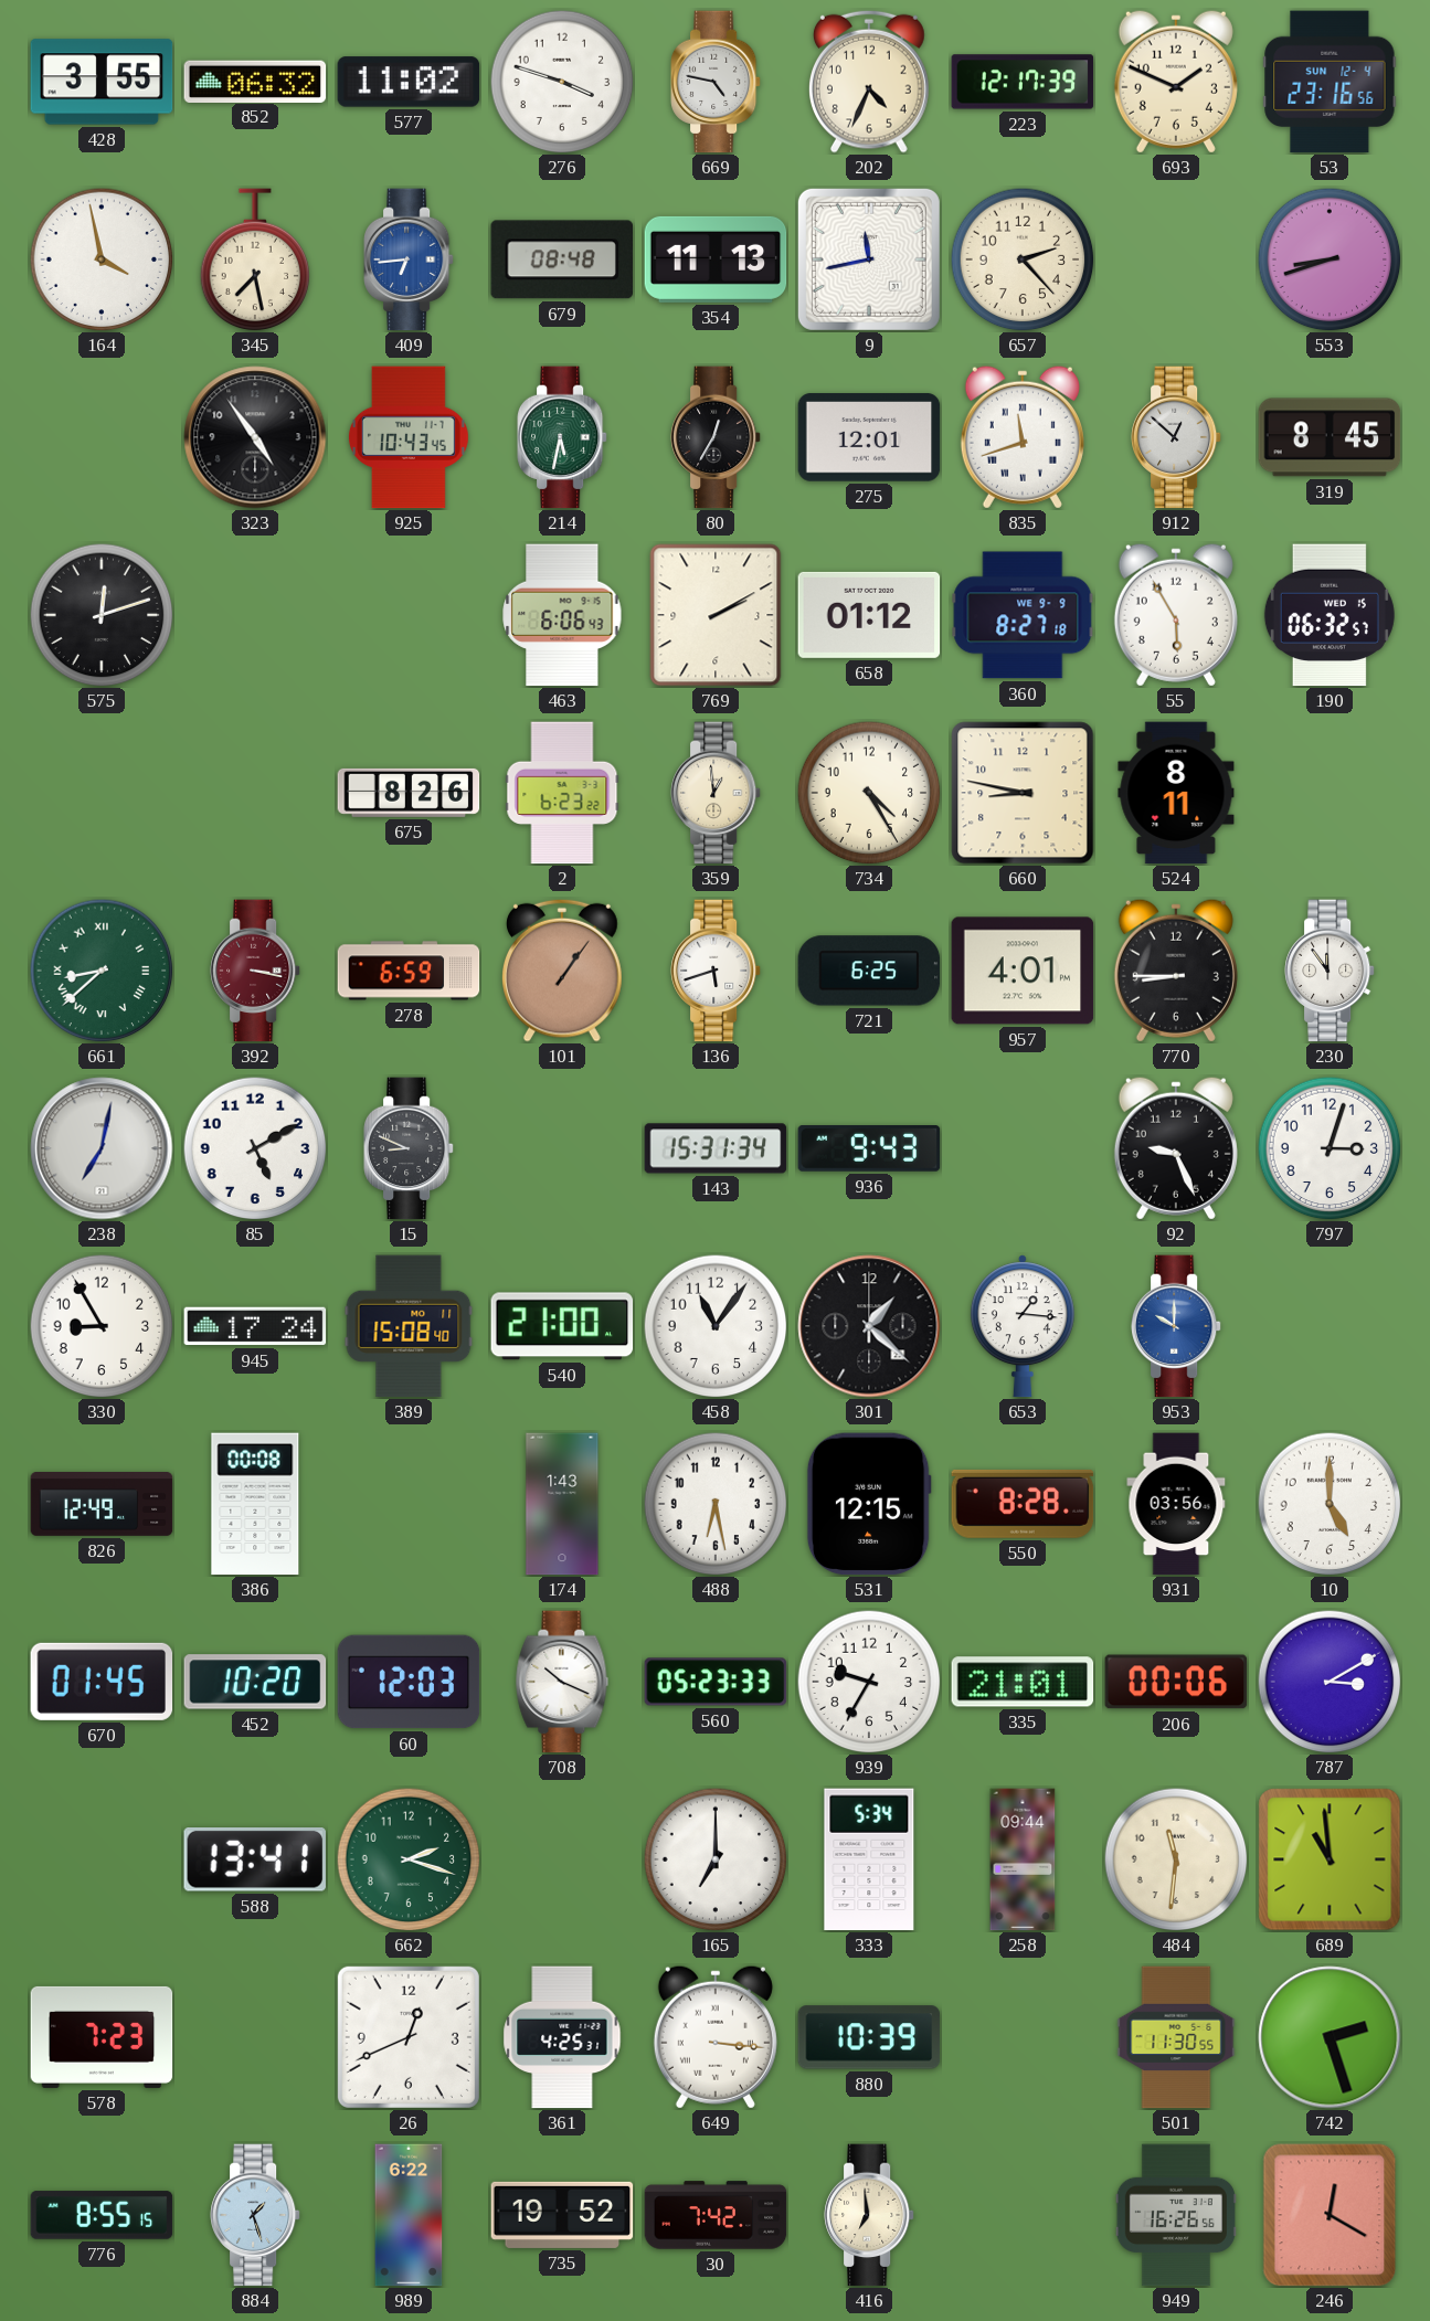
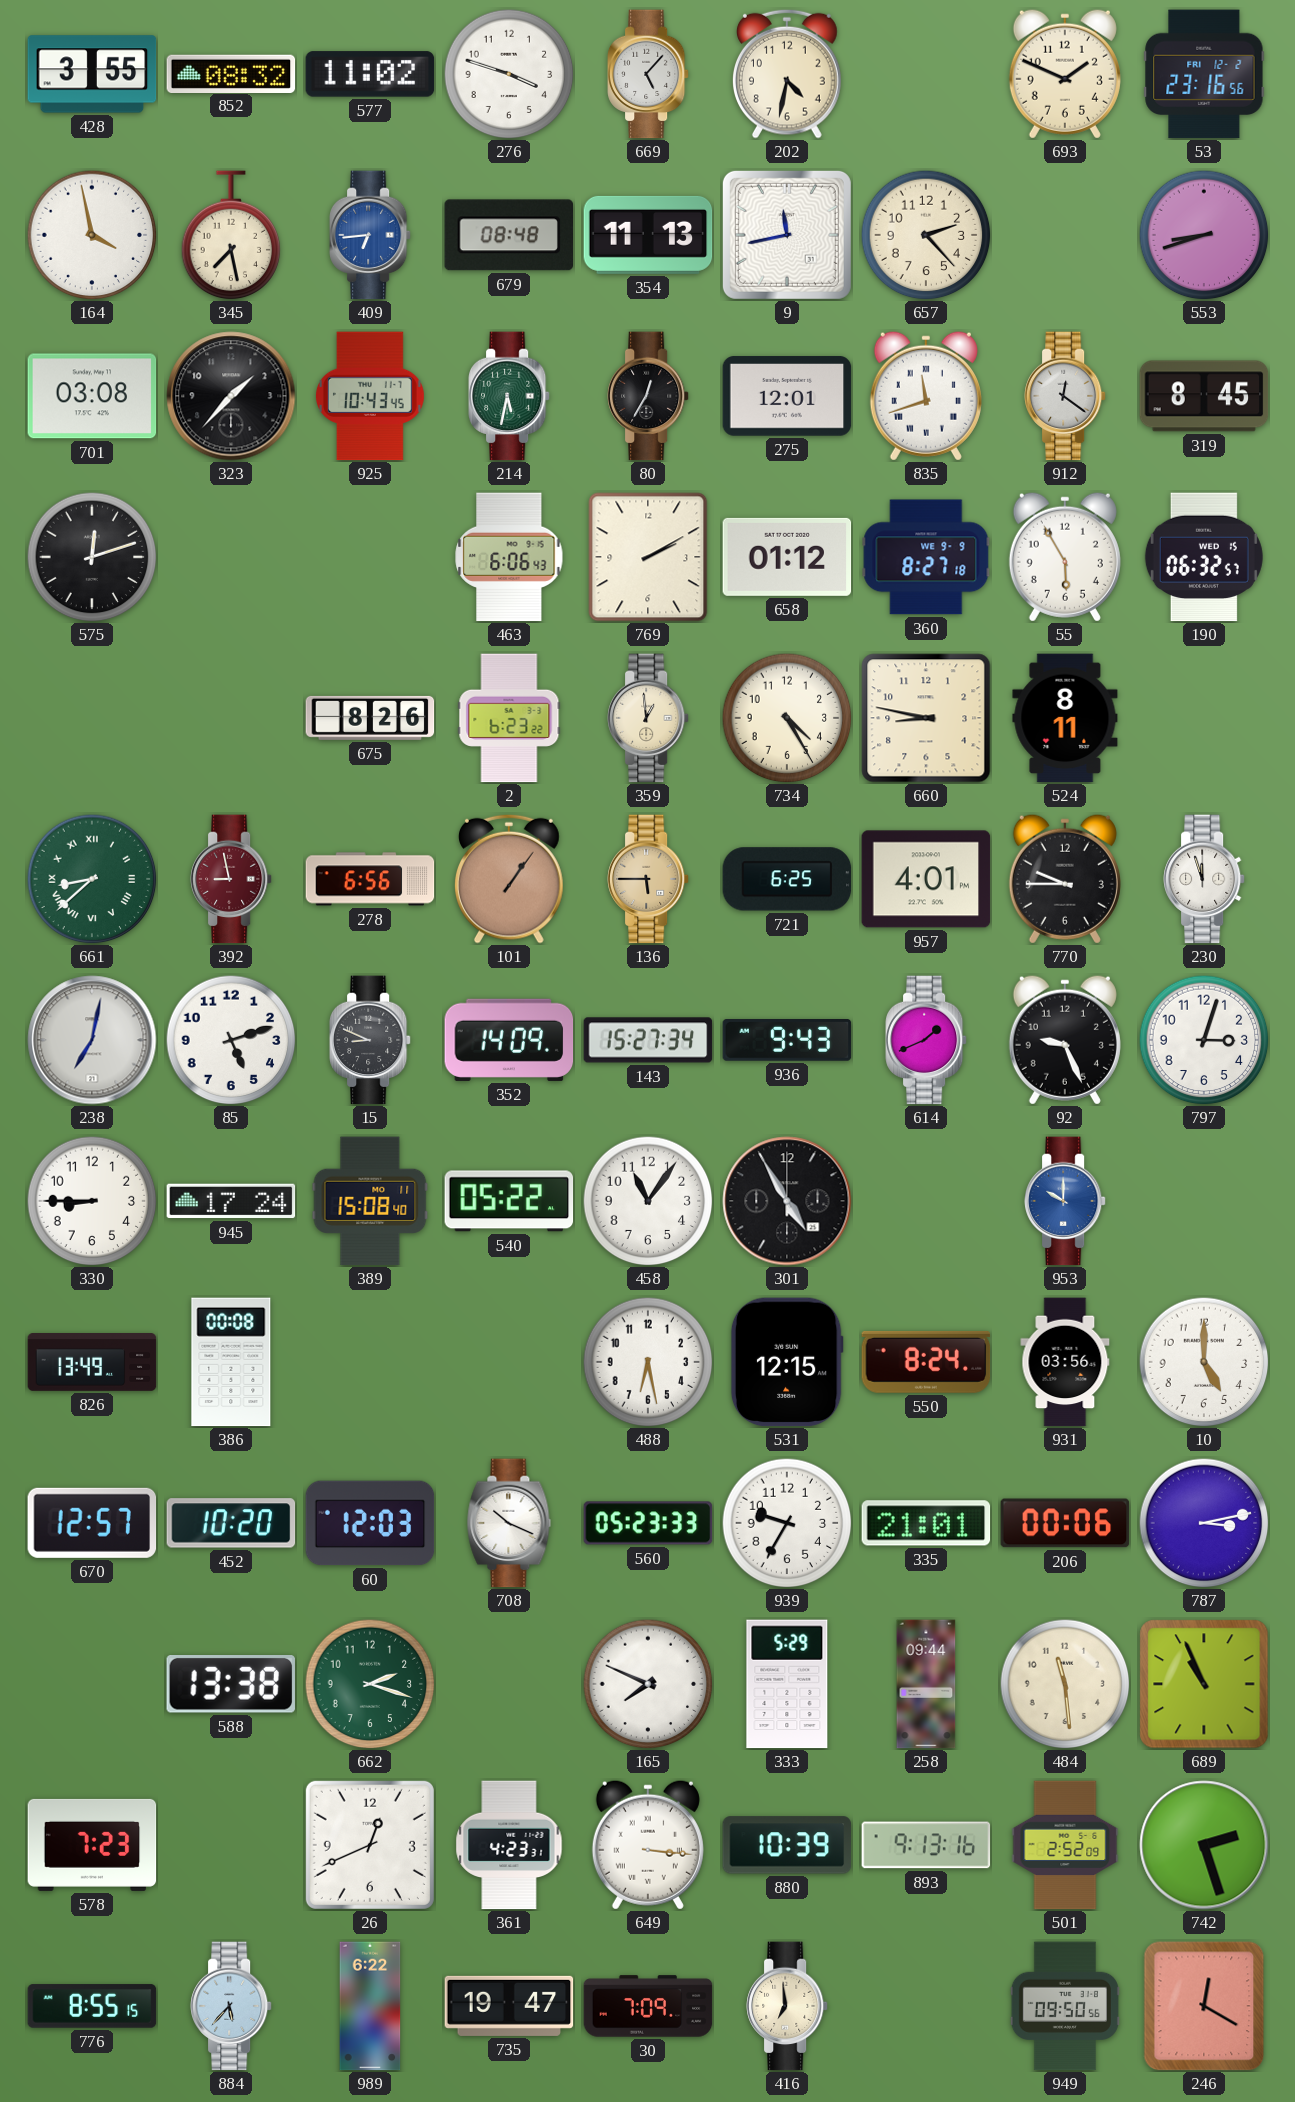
852: 06:32 -> 08:32
669: 4:47 -> 5:07
202: 4:34 -> 4:32
223: 12:17 -> none
53 date: SUN 12-4 -> FRI 12-2
701: none -> 03:08
323: 4:54 -> 1:37
912: 12:52 -> 12:21
392: 3:17 -> 8:58
278: 6:59 -> 6:56
136: 5:42 -> 5:45
136 dial: white -> champagne
770: 8:45 -> 9:45
230: 11:54 -> 11:57
85: 5:10 -> 5:12
352: none -> 14:09
143: 15:31 -> 15:27
614: none -> 1:41
330: 8:55 -> 8:45
540: 21:00 -> 05:22
301: 1:22 -> 4:55
653: 1:16 -> none
826: 12:49 -> 13:49
174: 1:43 -> none
550: 8:28 -> 8:24
670: 01:45 -> 12:57
787: 3:10 -> 3:13
588: 13:41 -> 13:38
165: 7:00 -> 7:49
333: 5:34 -> 5:29
484: 11:31 -> 11:29
689: 10:59 -> 10:56
361: 4:25 -> 4:23
893: none -> 9:13
501: 11:30 -> 2:52
884: 1:27 -> 5:37
735: 19:52 -> 19:47
30: 7:42 -> 7:09
949: 16:26 -> 09:50
